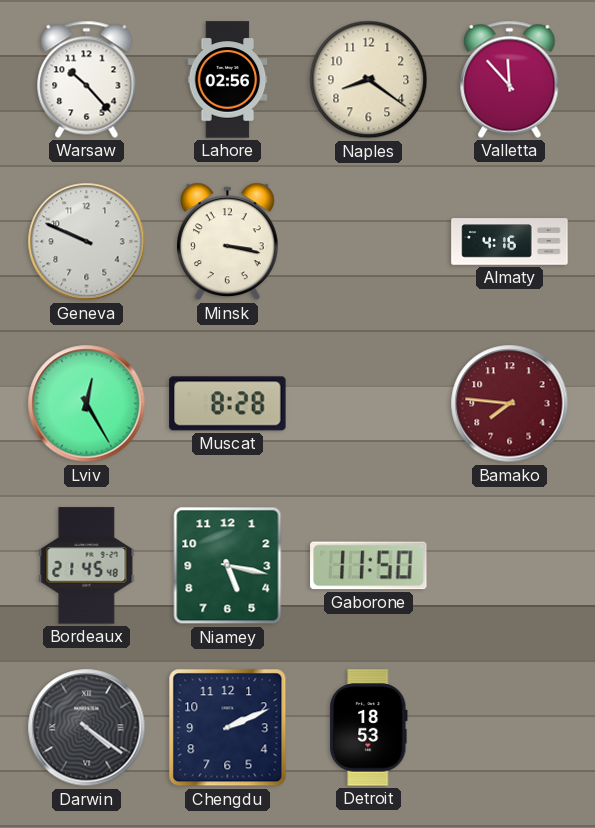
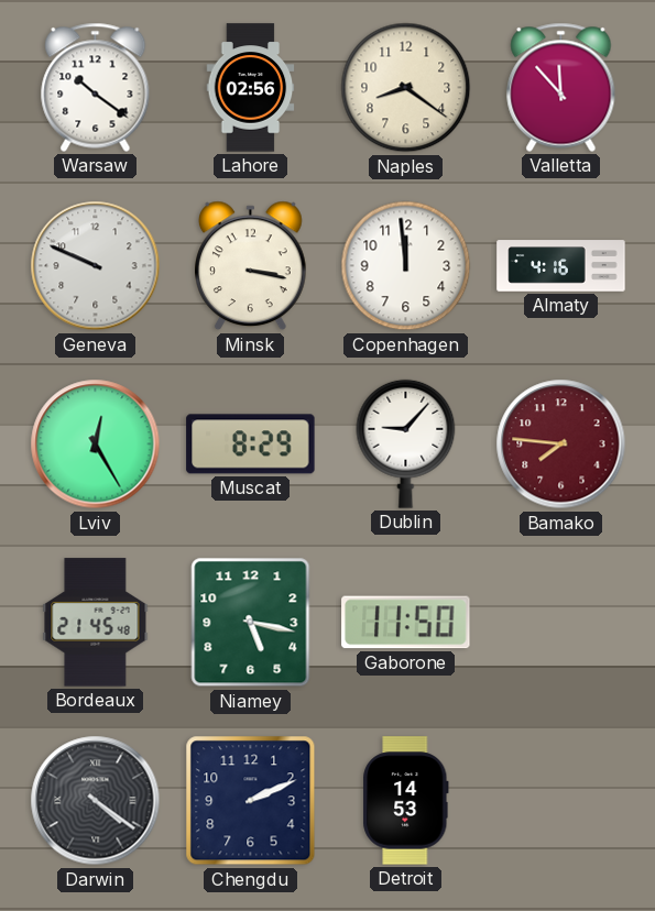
Warsaw: 10:23 -> 10:21
Copenhagen: none -> 11:59
Muscat: 8:28 -> 8:29
Dublin: none -> 9:07
Detroit: 18:53 -> 14:53
